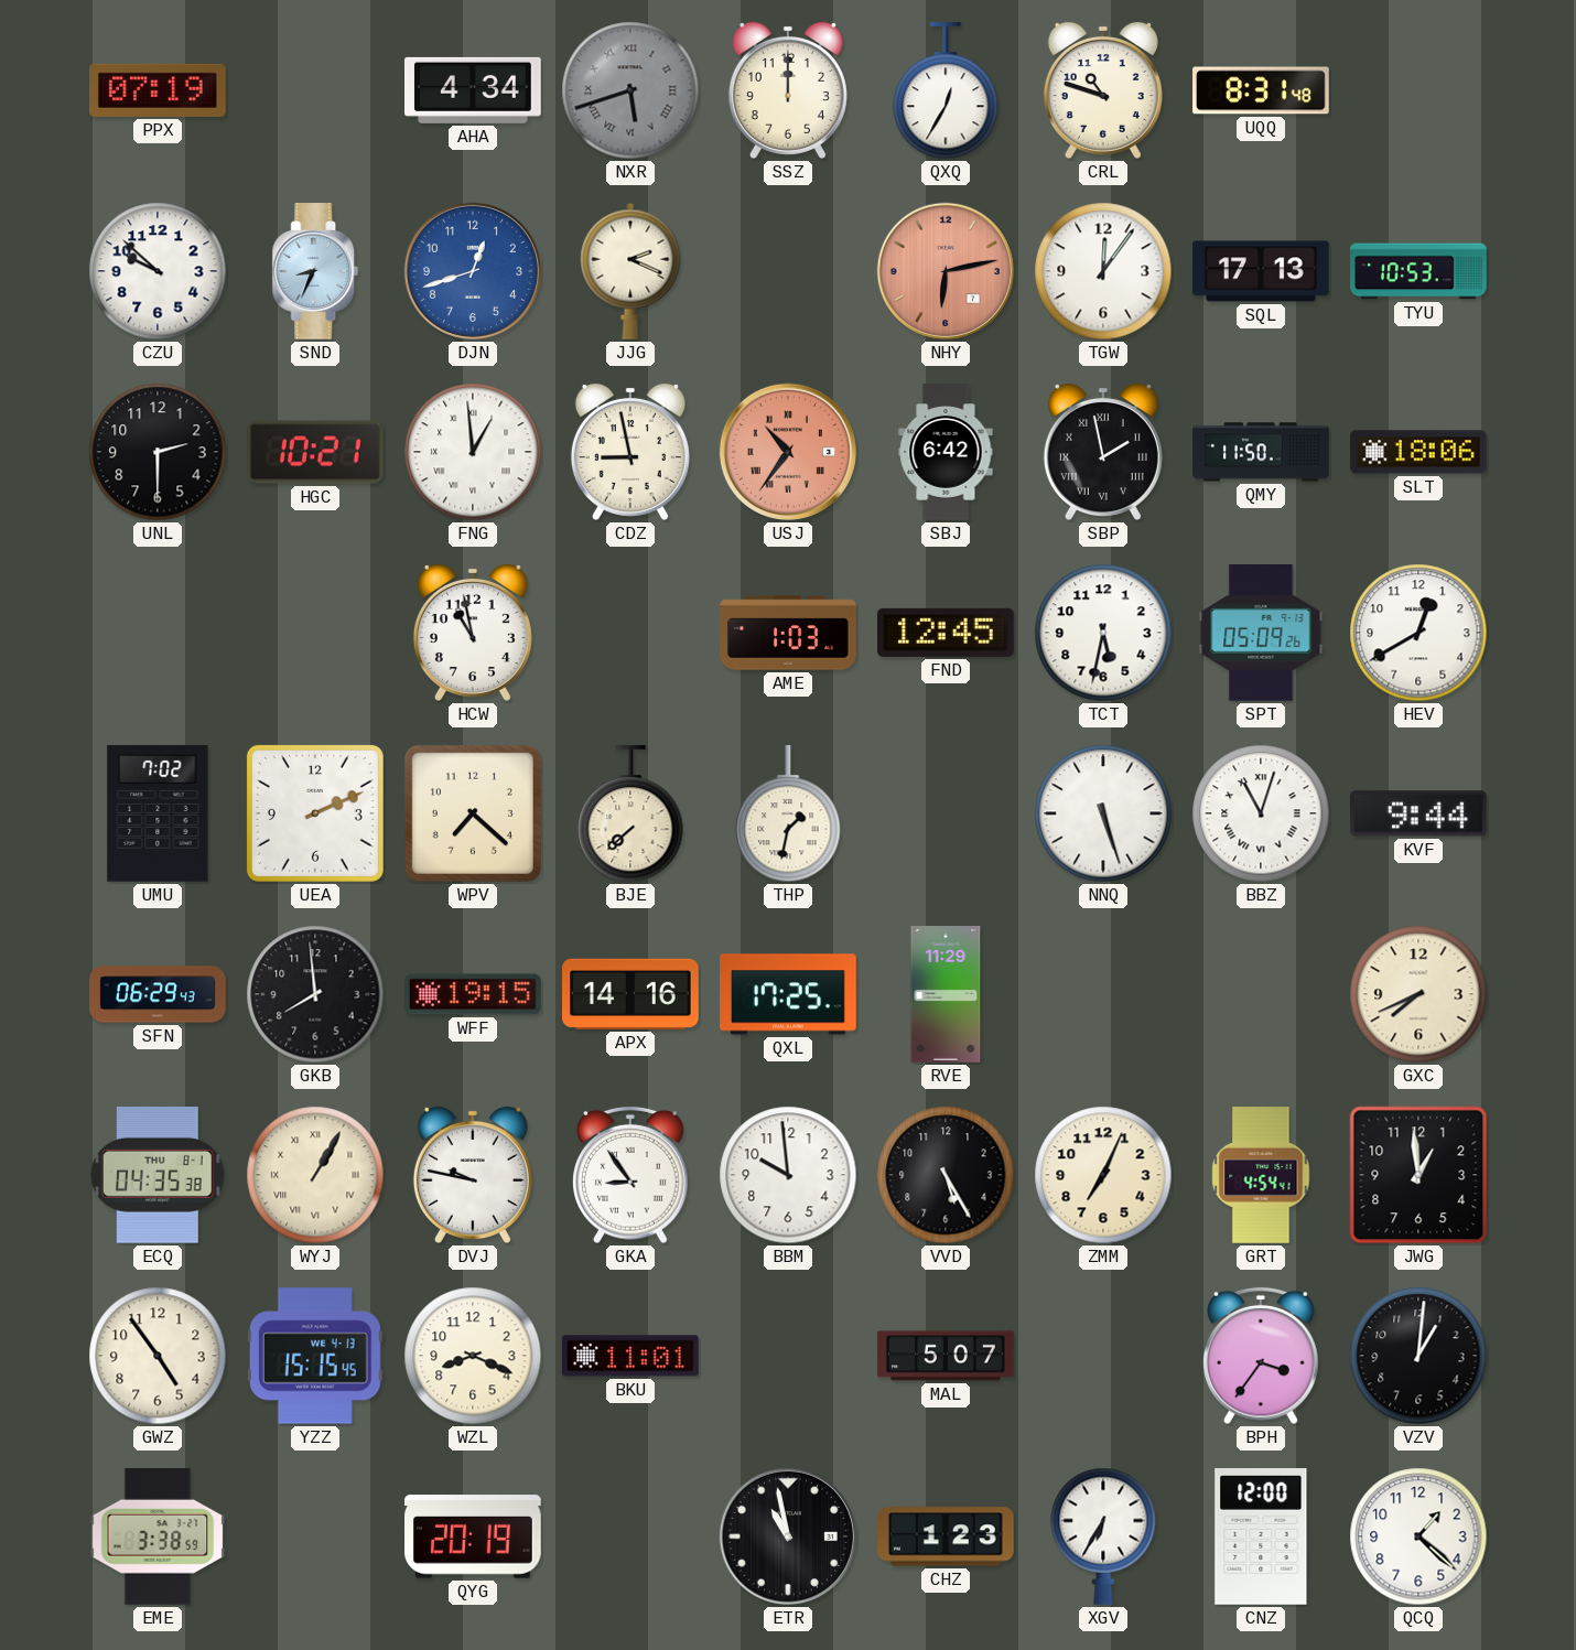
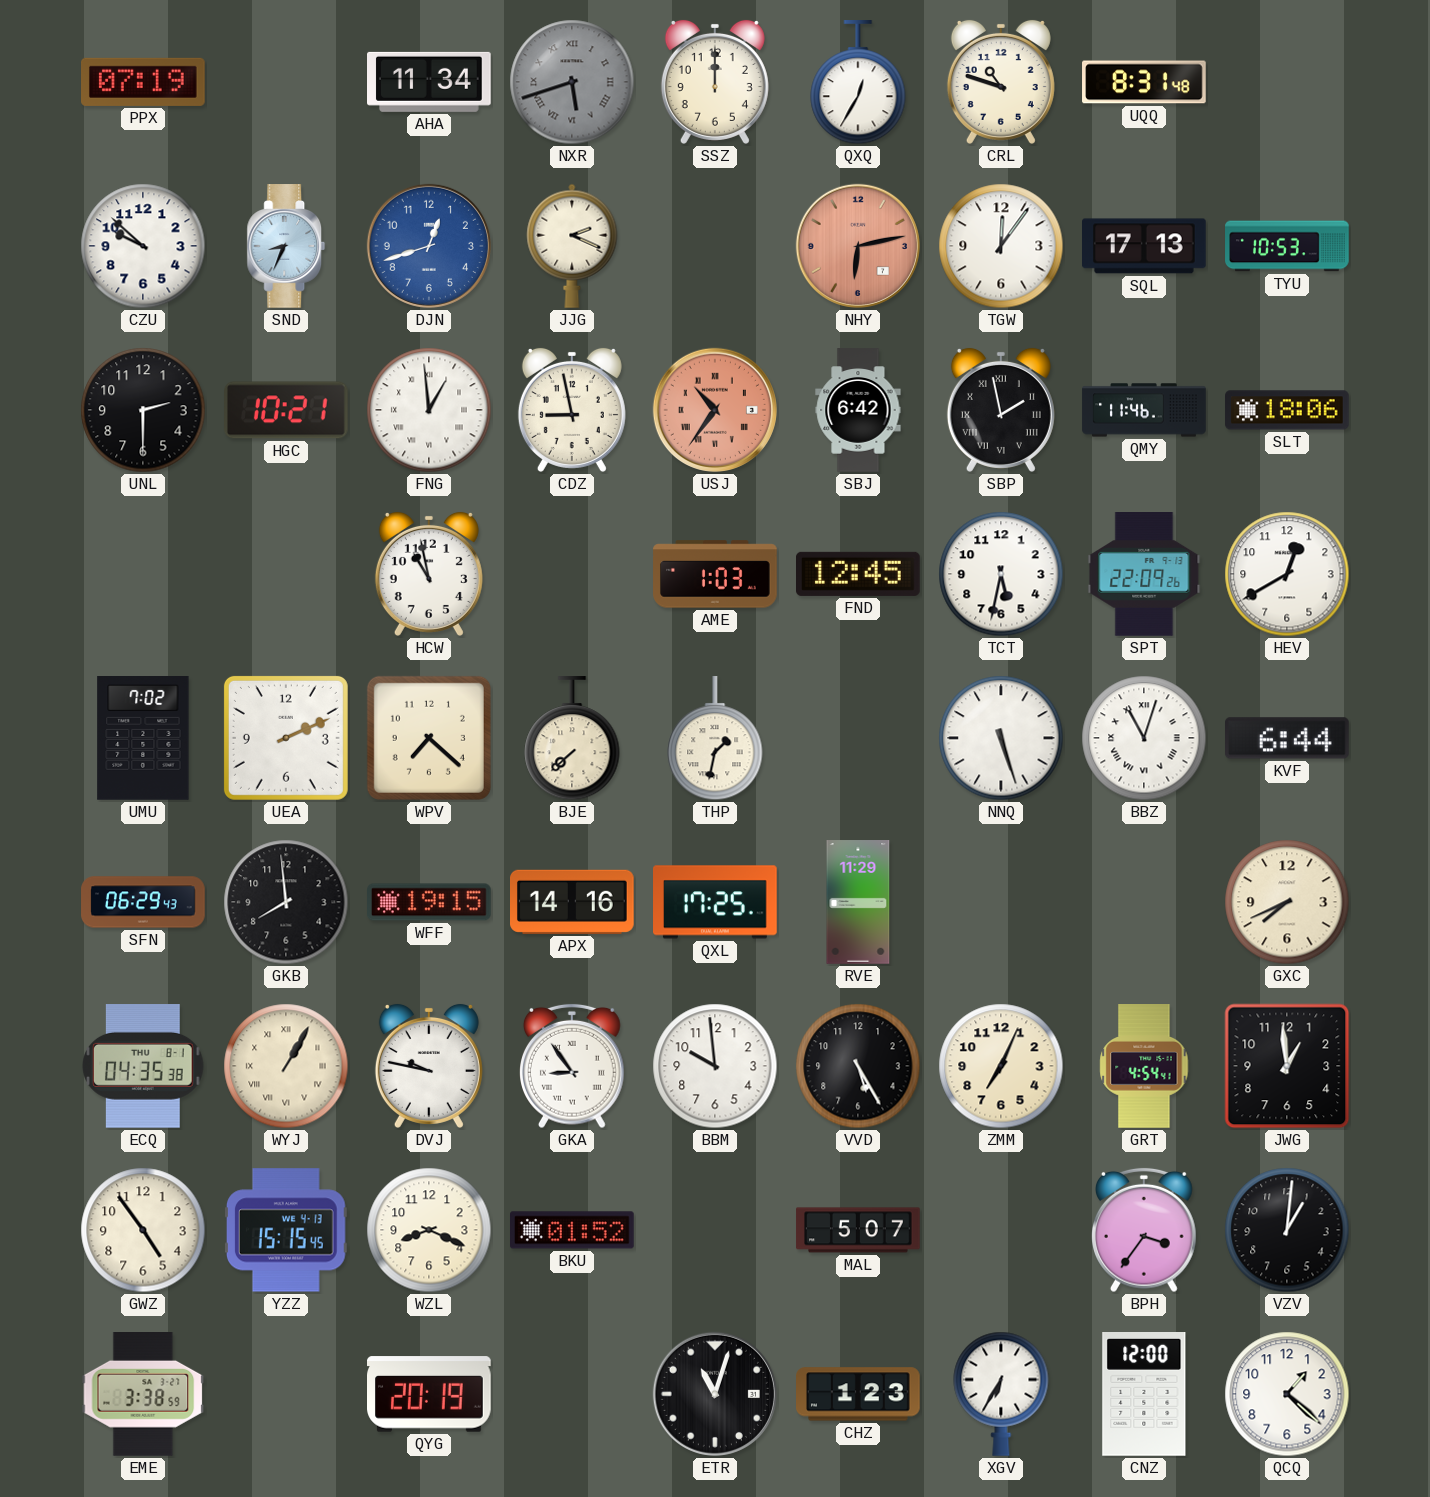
AHA: 4:34 -> 11:34
QMY: 11:50 -> 11:46
SPT: 05:09 -> 22:09
KVF: 9:44 -> 6:44
BKU: 11:01 -> 01:52
ETR: 10:58 -> 11:03
